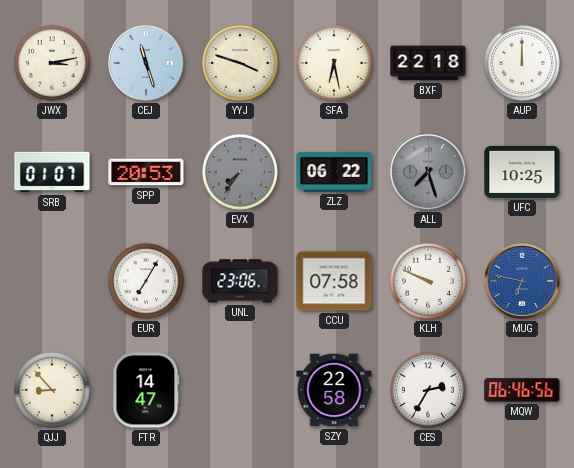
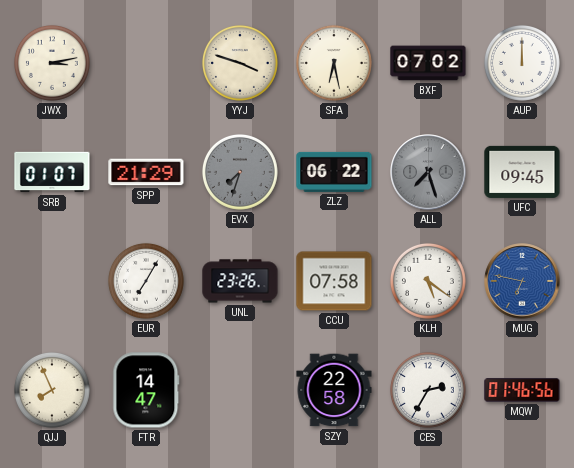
CEJ: 11:27 -> none
BXF: 22:18 -> 07:02
SPP: 20:53 -> 21:29
EVX: 7:36 -> 7:33
UFC: 10:25 -> 09:45
UNL: 23:06 -> 23:26
KLH: 9:49 -> 5:21
QJJ: 8:53 -> 7:56
MQW: 06:46 -> 01:46
